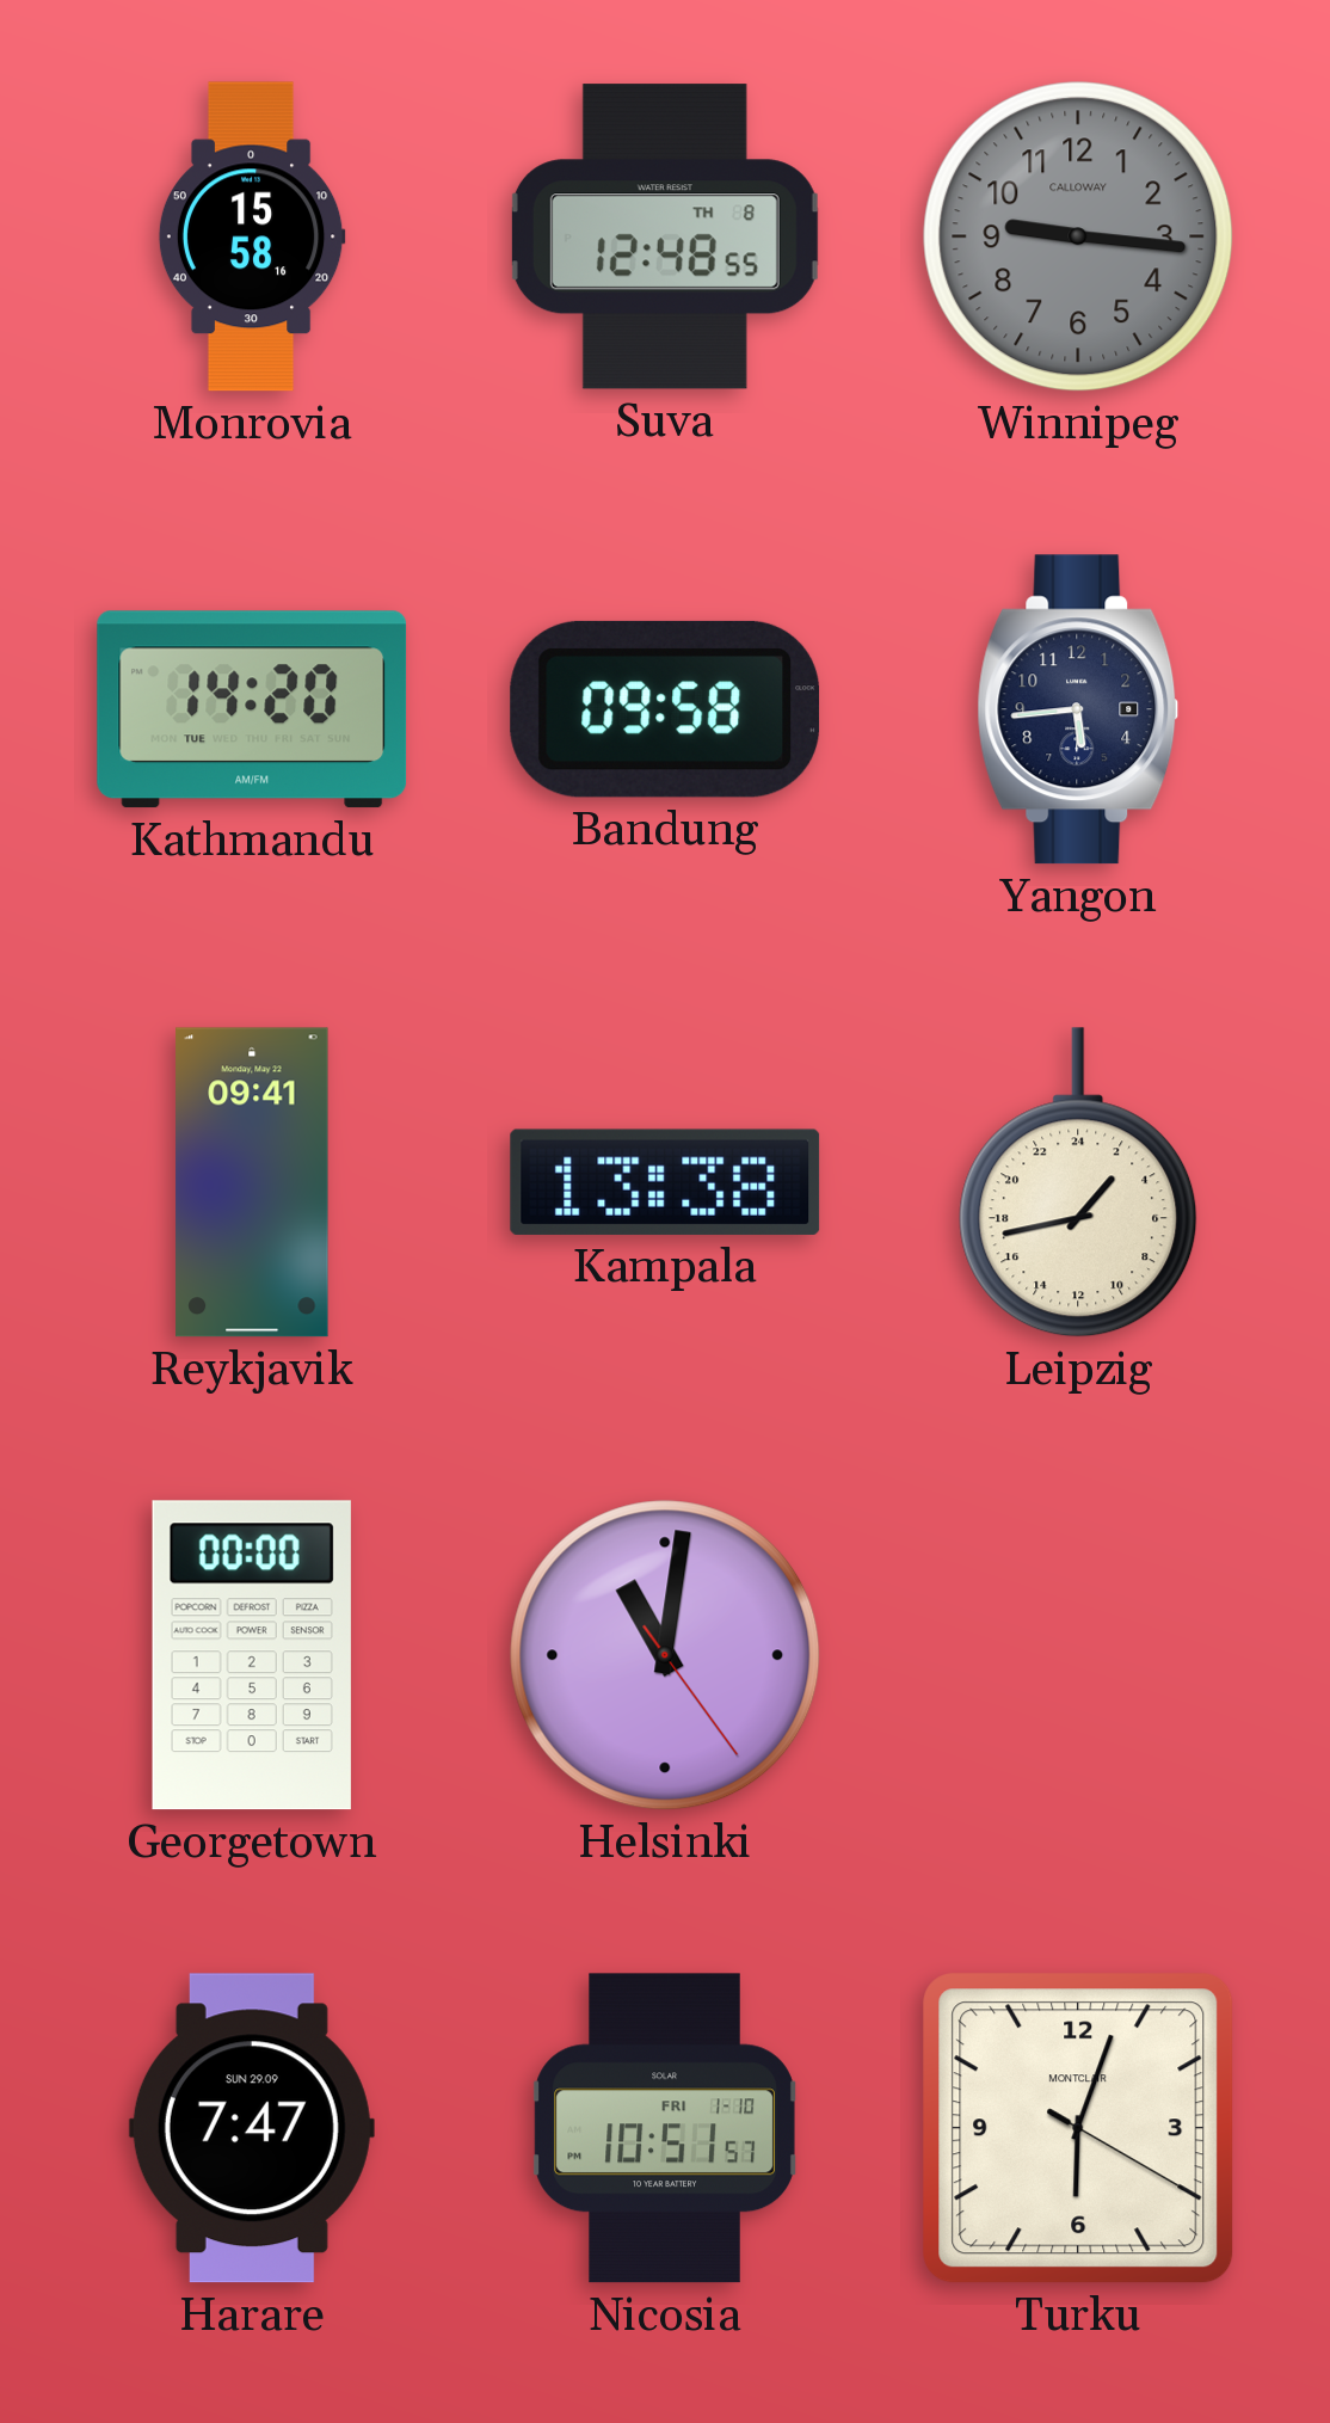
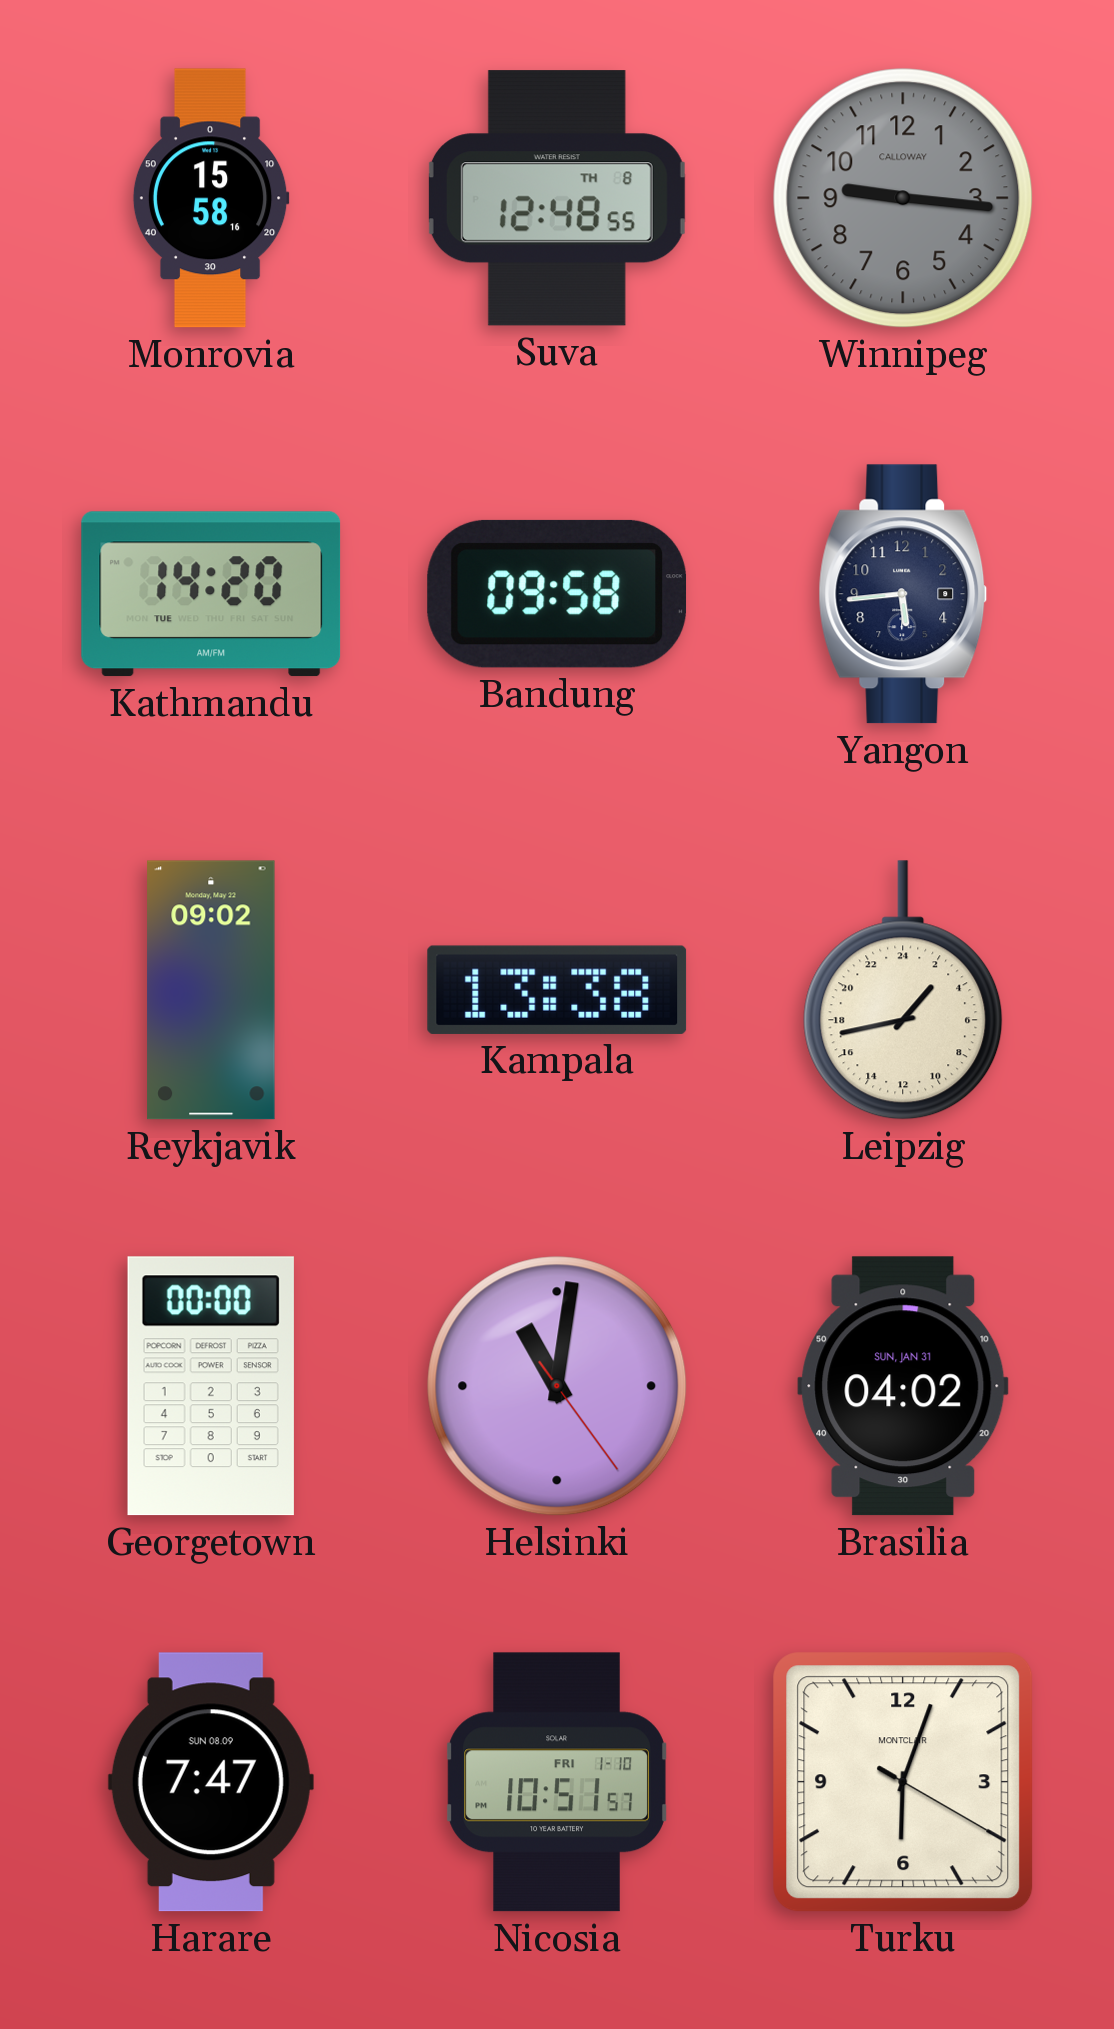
Reykjavik: 09:41 -> 09:02
Brasilia: none -> 04:02
Harare date: SUN 29.09 -> SUN 08.09
